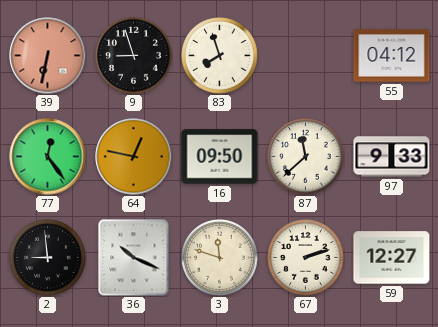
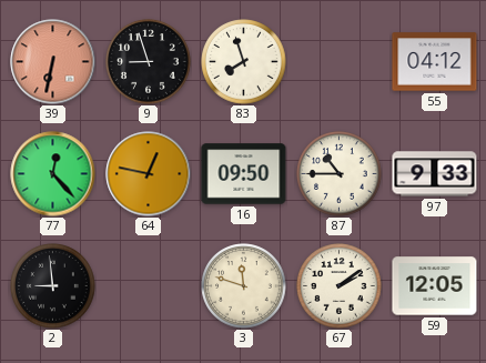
77: 12:24 -> 12:23
87: 11:38 -> 10:45
36: 10:19 -> none
67: 2:12 -> 2:09
59: 12:27 -> 12:05
